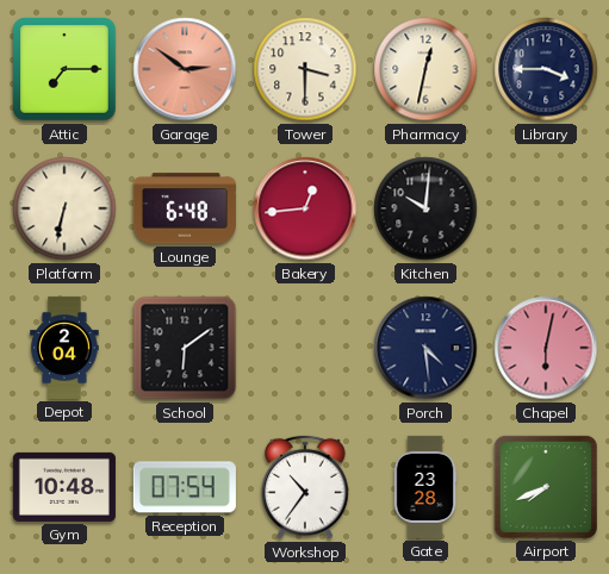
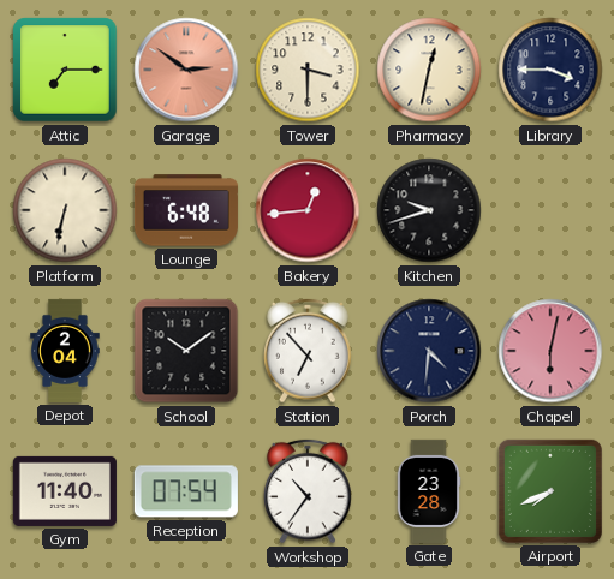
Kitchen: 10:01 -> 9:42
School: 6:09 -> 10:09
Station: none -> 6:53
Porch: 4:29 -> 4:31
Gym: 10:48 -> 11:40
